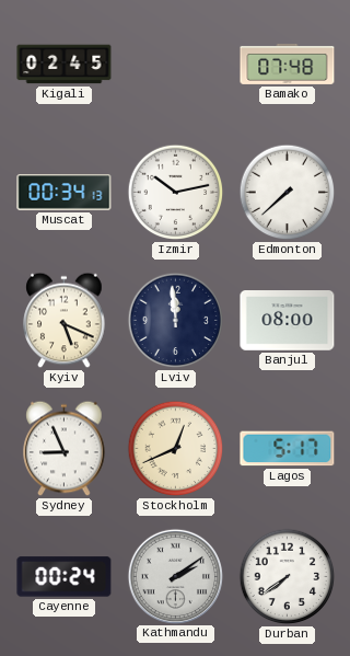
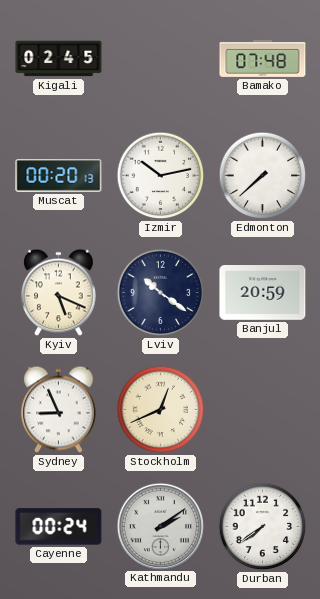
Muscat: 00:34 -> 00:20
Lviv: 11:59 -> 10:21
Banjul: 08:00 -> 20:59
Lagos: 5:17 -> none
